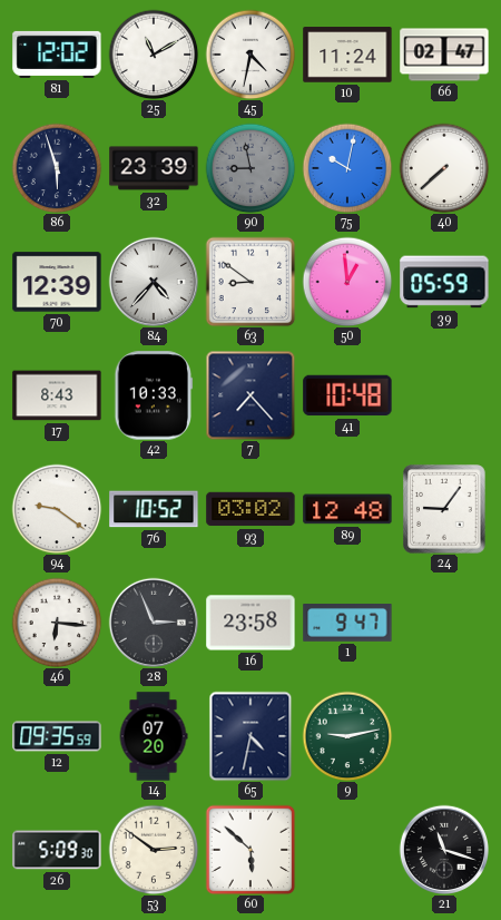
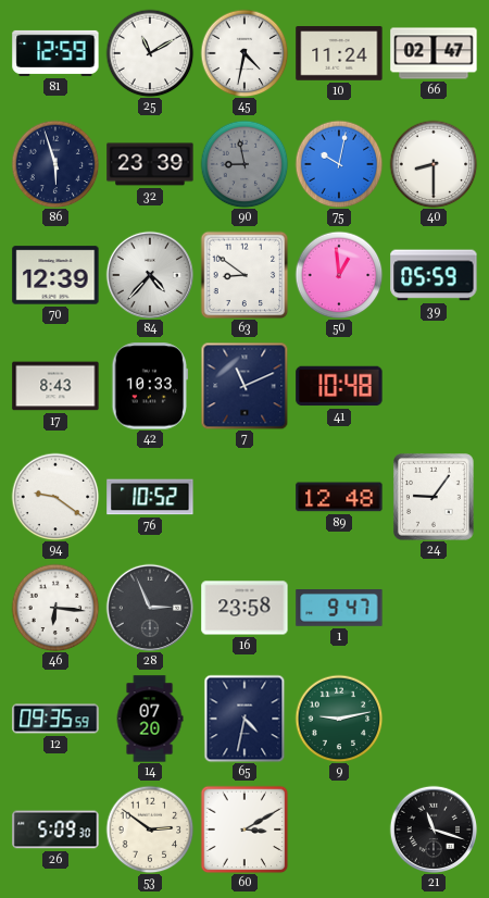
81: 12:02 -> 12:59
40: 7:38 -> 8:30
7: 7:23 -> 11:11
93: 03:02 -> none
60: 5:52 -> 3:10
